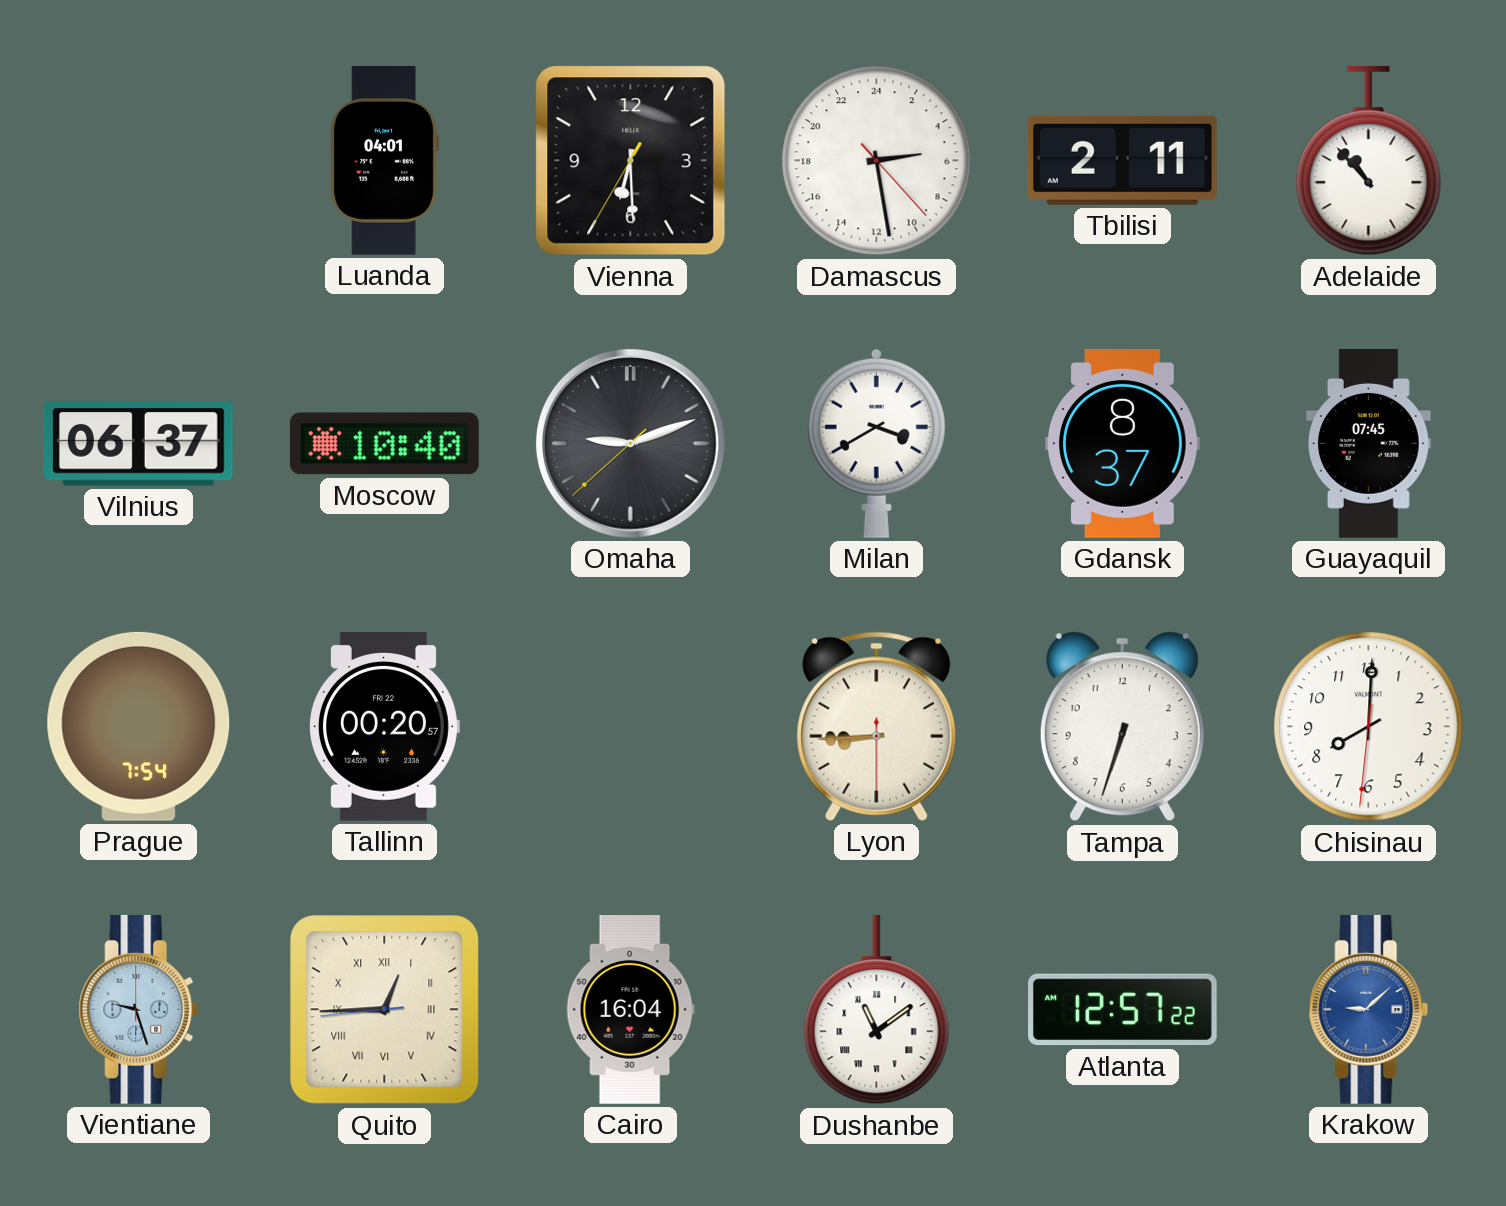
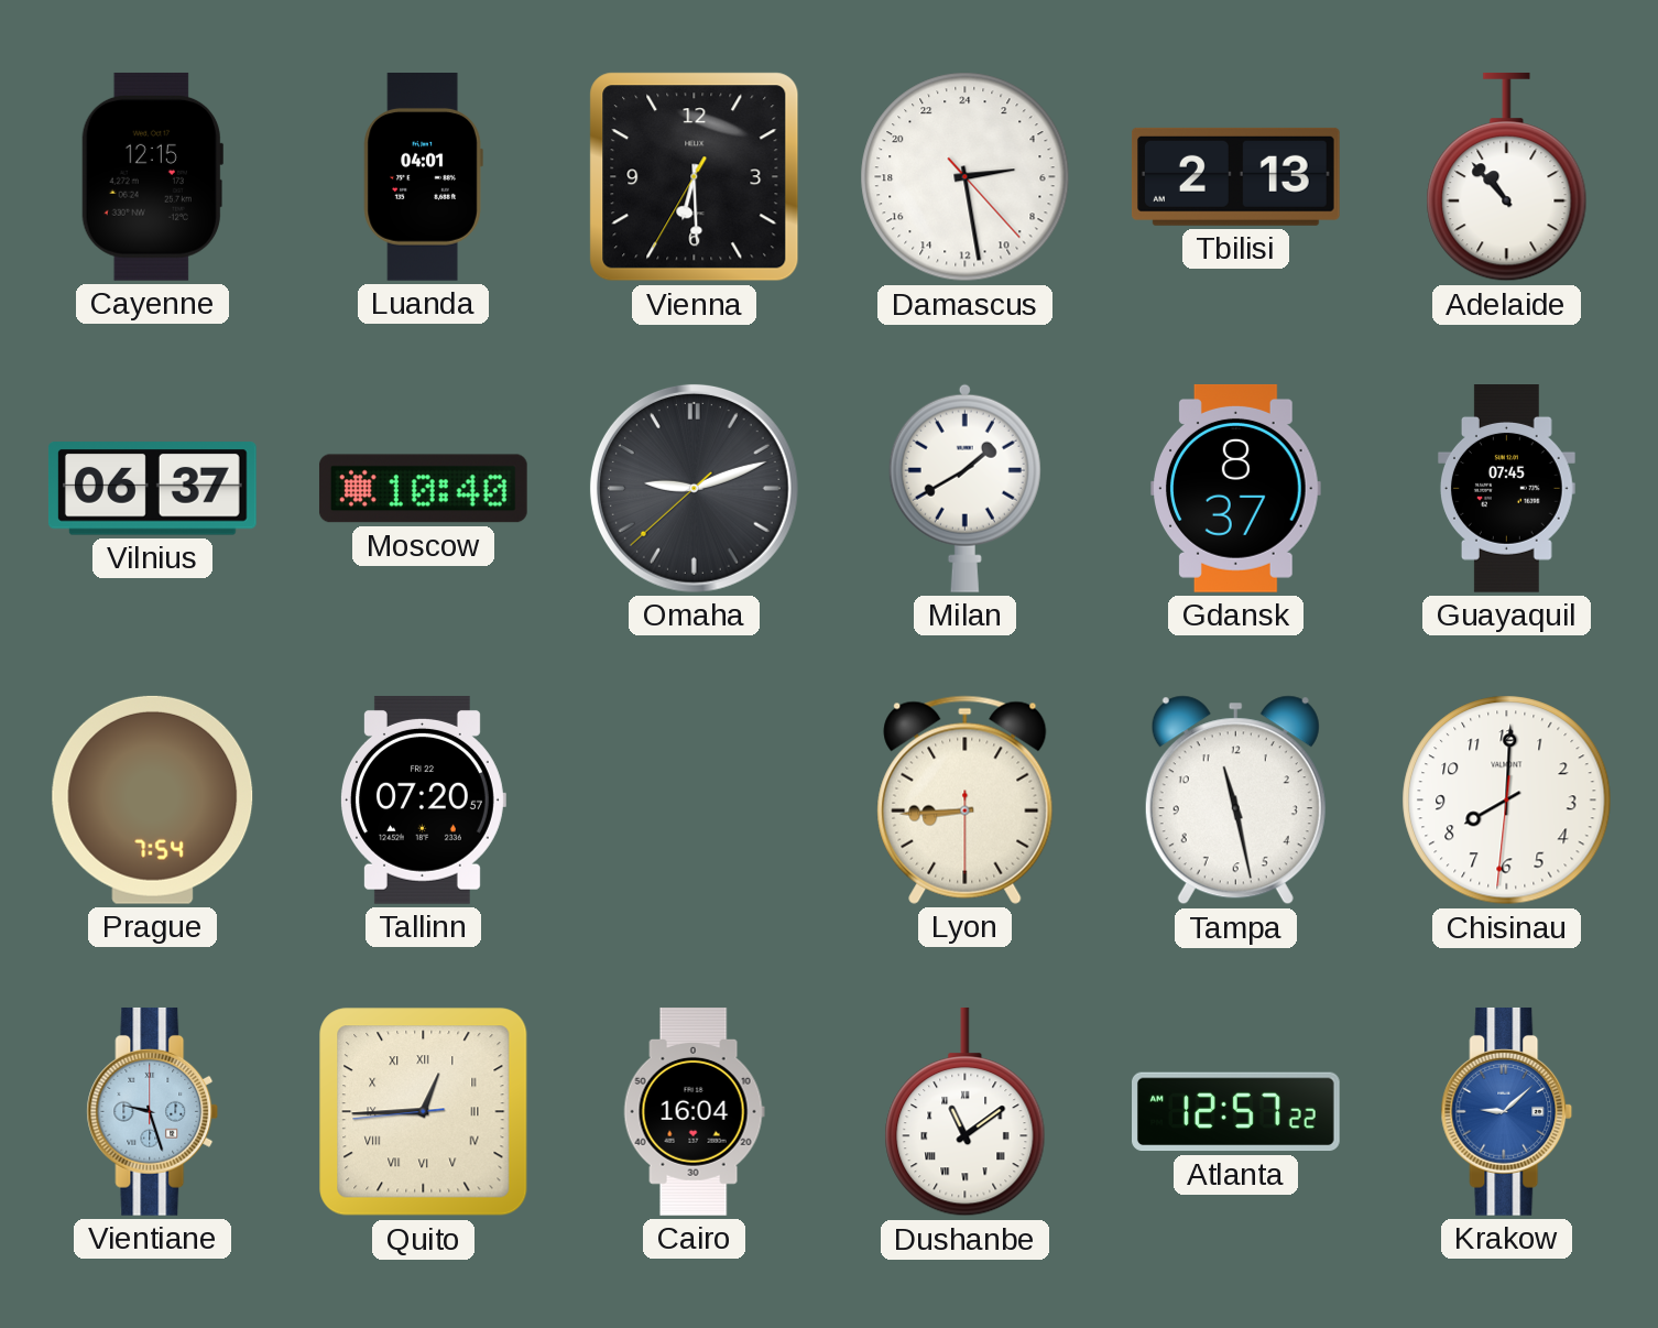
Cayenne: none -> 12:15
Tbilisi: 2:11 -> 2:13
Milan: 3:40 -> 1:40
Tallinn: 00:20 -> 07:20
Tampa: 6:33 -> 11:28
